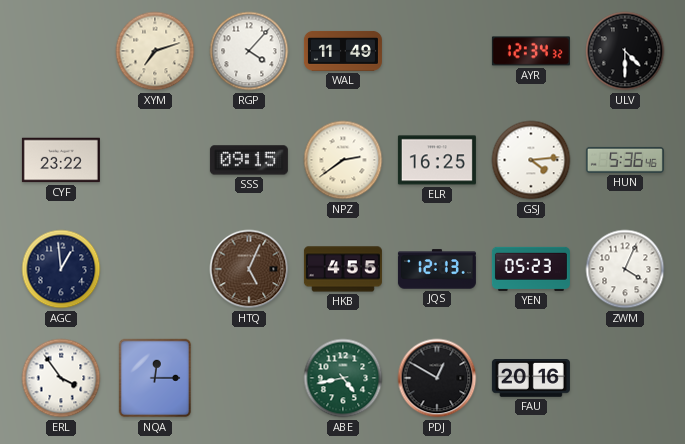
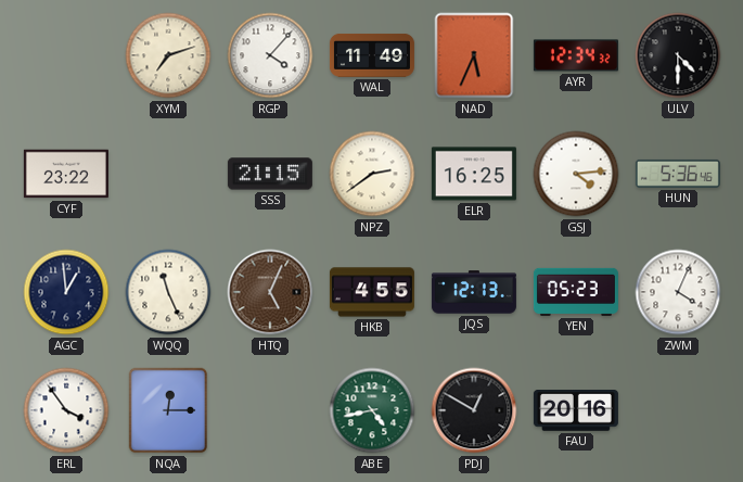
NAD: none -> 5:34
SSS: 09:15 -> 21:15
WQQ: none -> 11:26
